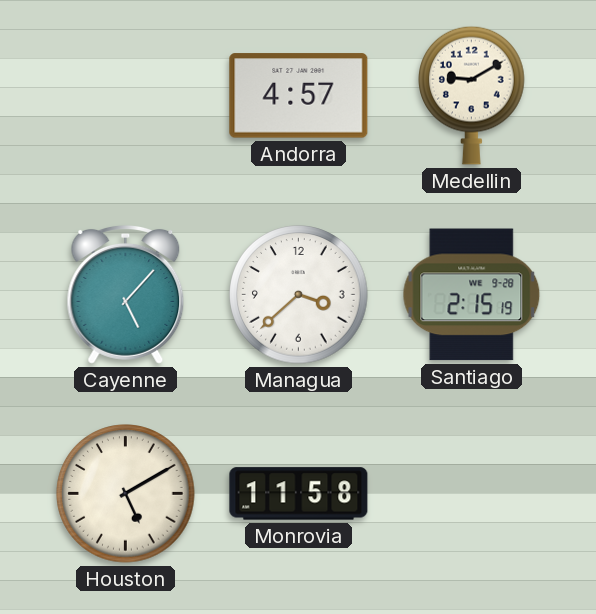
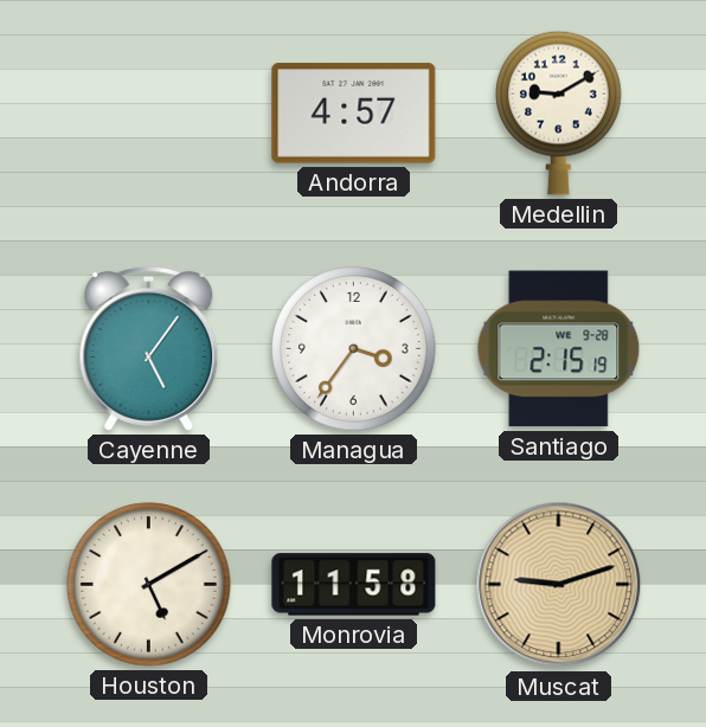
Cayenne: 5:07 -> 5:06
Managua: 3:38 -> 3:36
Muscat: none -> 9:12
